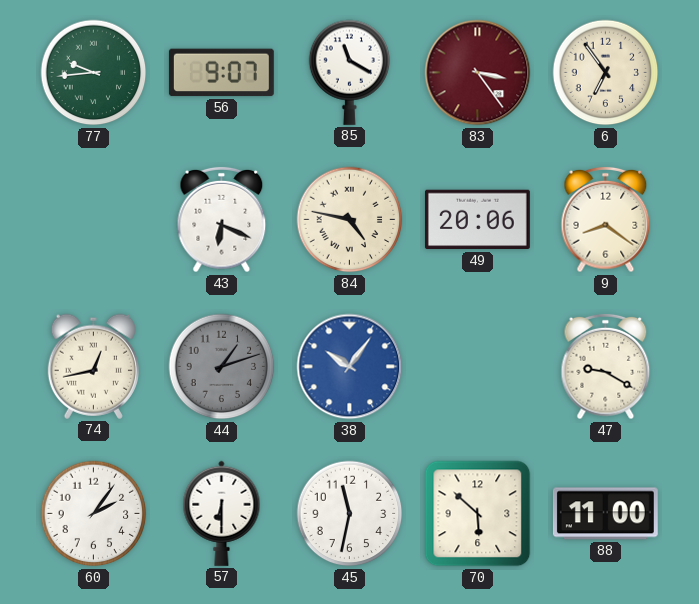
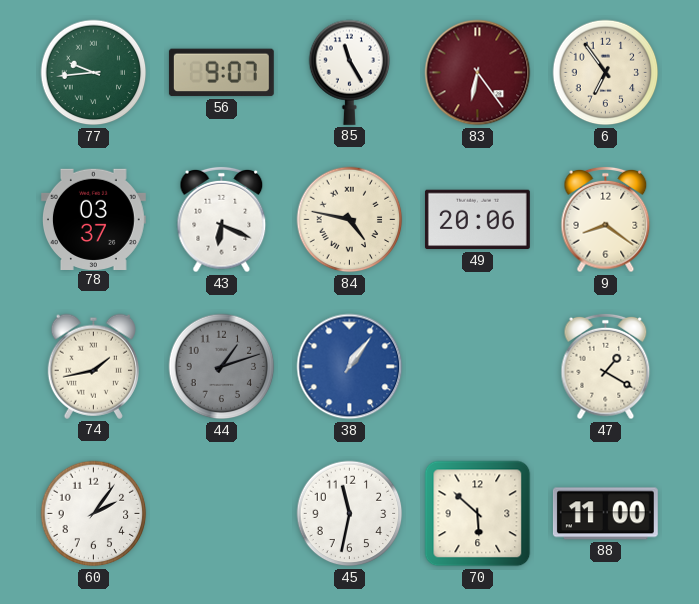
85: 11:20 -> 11:25
83: 3:24 -> 6:24
78: none -> 03:37
74: 12:43 -> 1:43
38: 10:06 -> 1:06
47: 9:20 -> 1:20
57: 6:30 -> none
